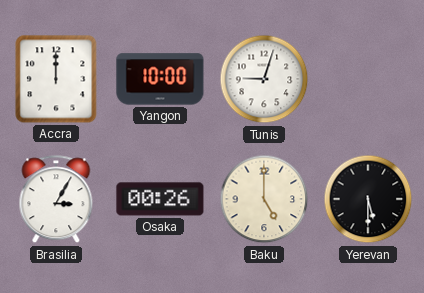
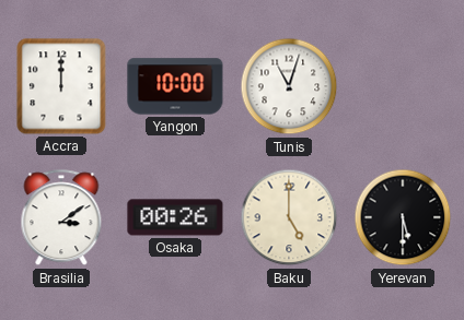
Tunis: 9:03 -> 11:03
Brasilia: 3:05 -> 3:09
